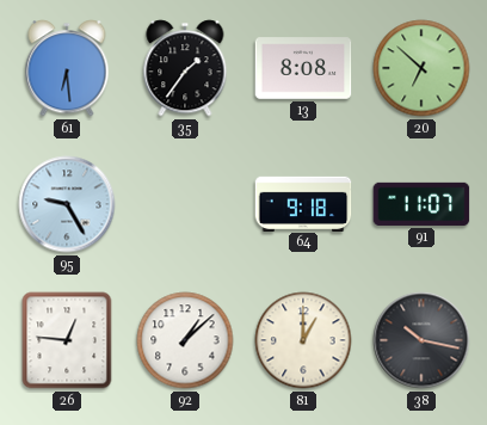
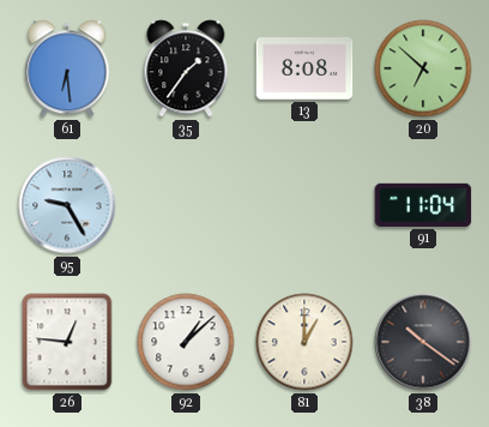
64: 9:18 -> none
91: 11:07 -> 11:04
38: 10:17 -> 10:21
